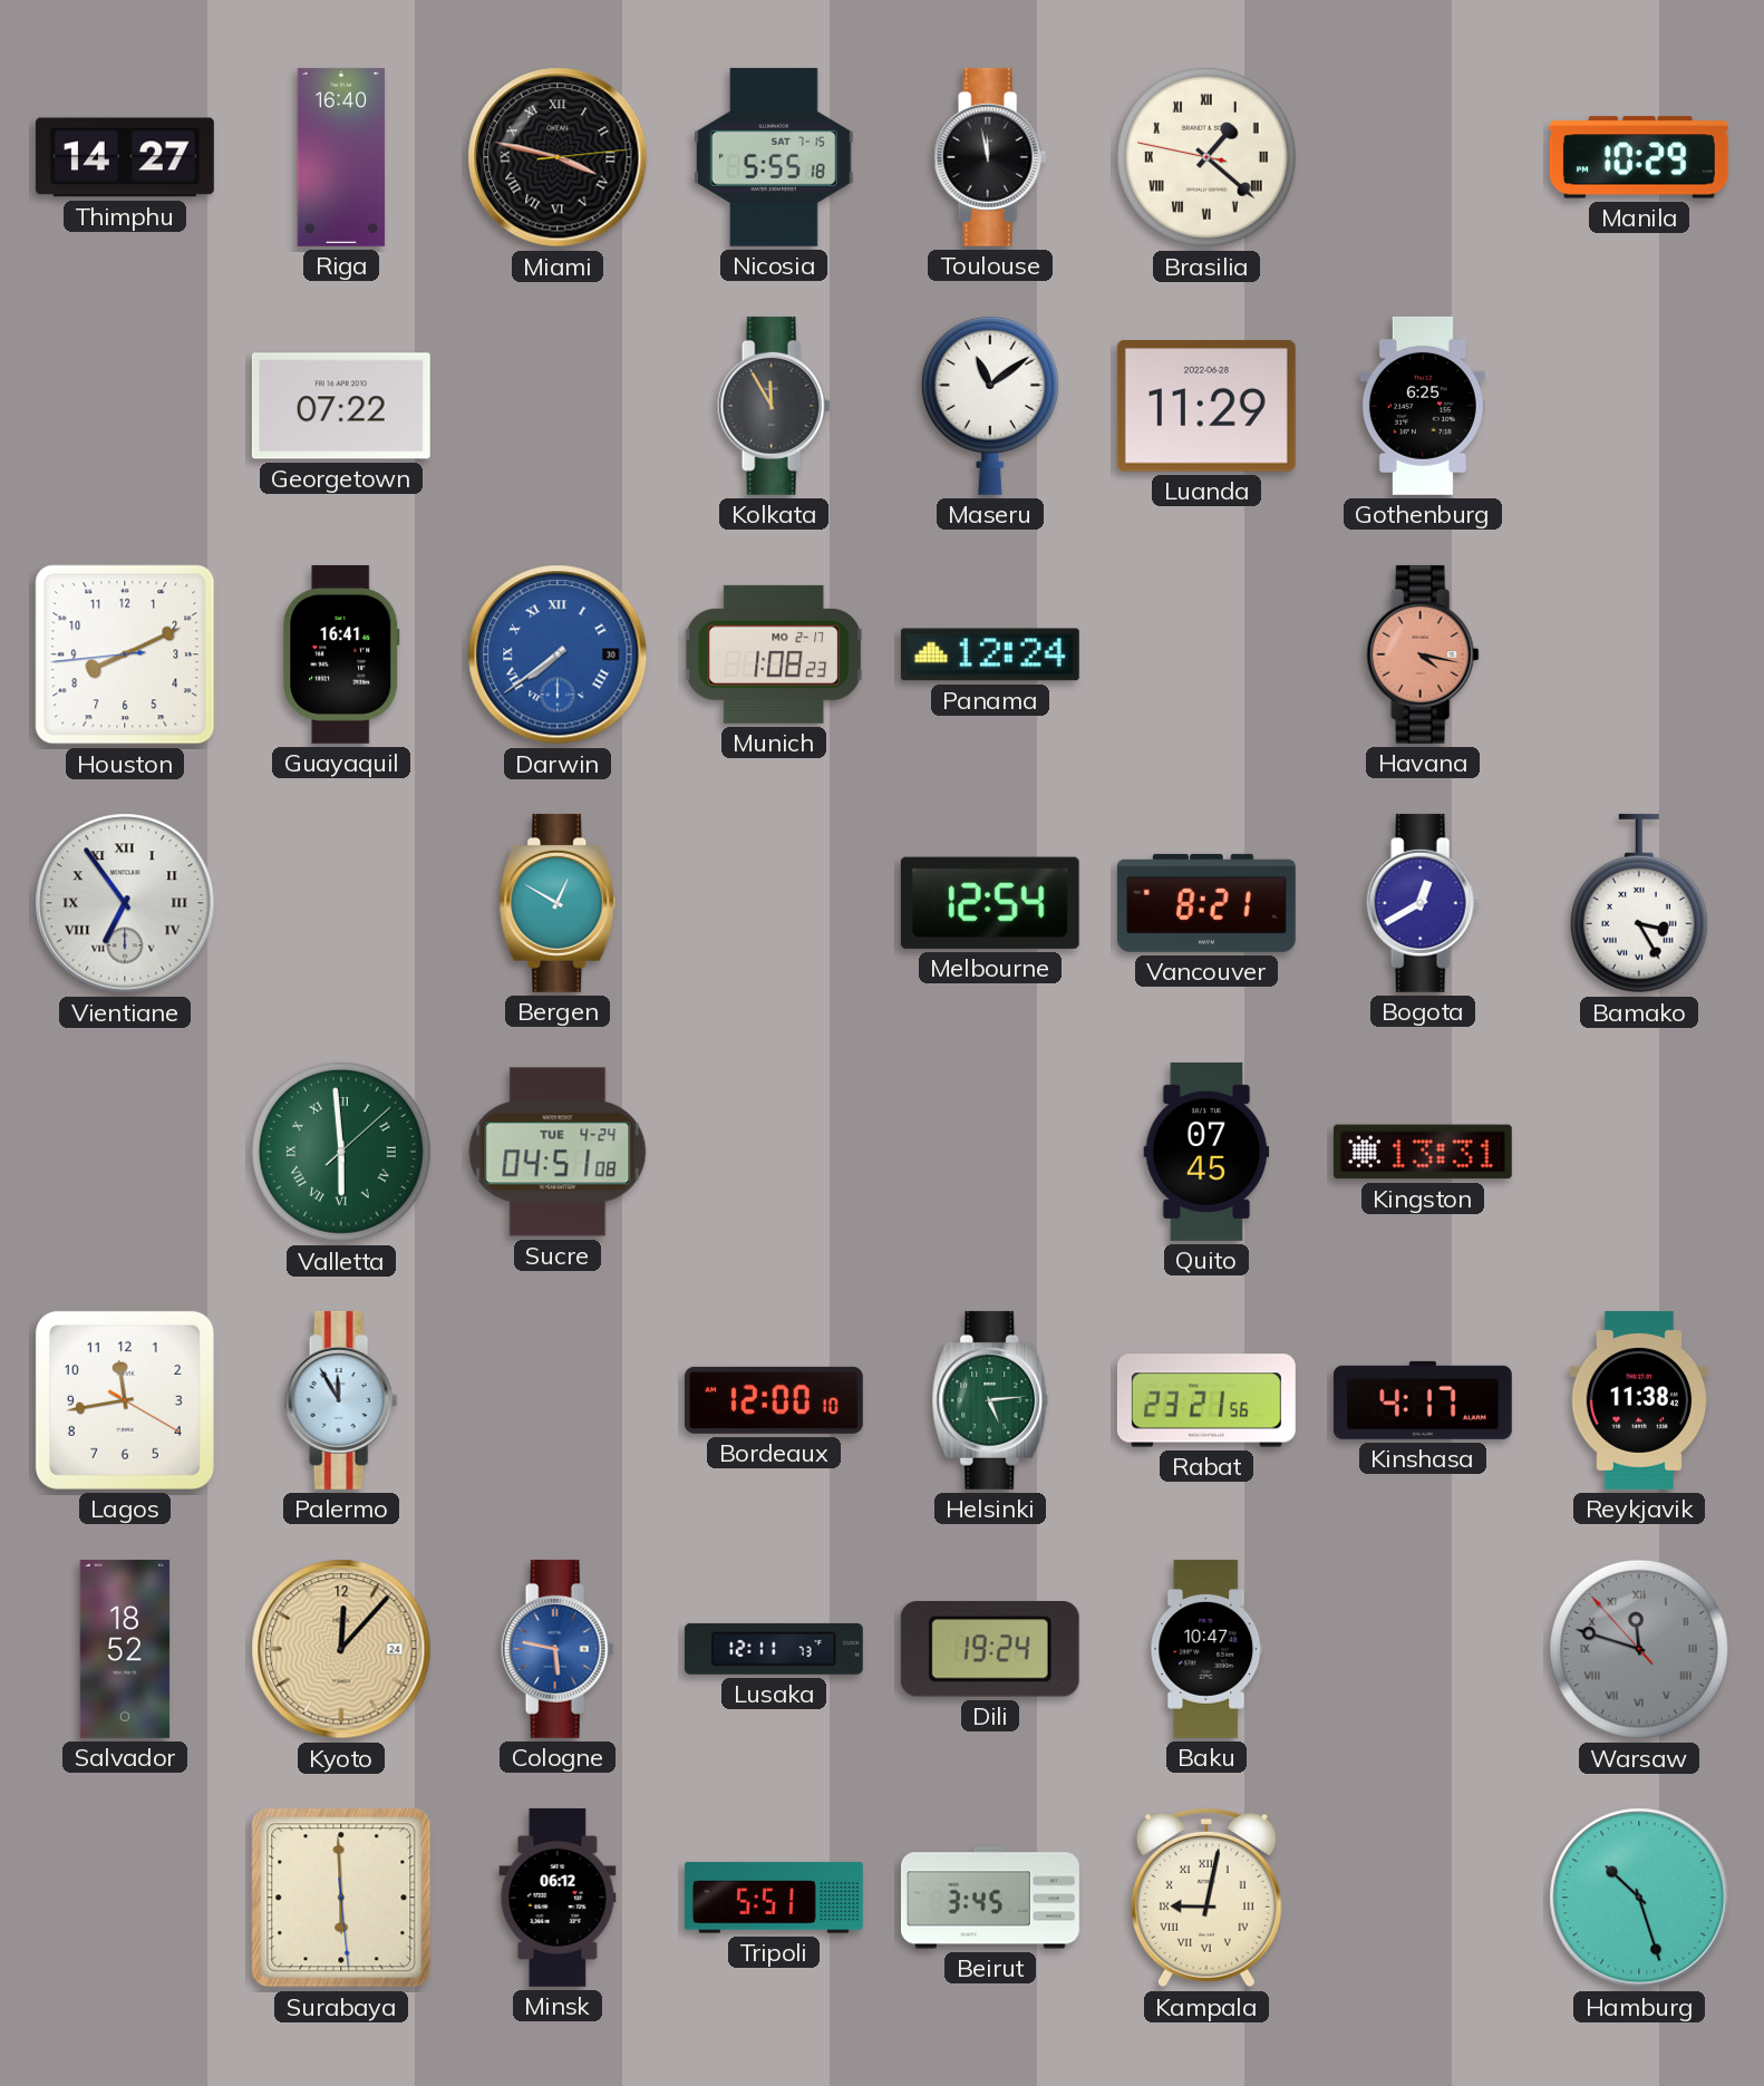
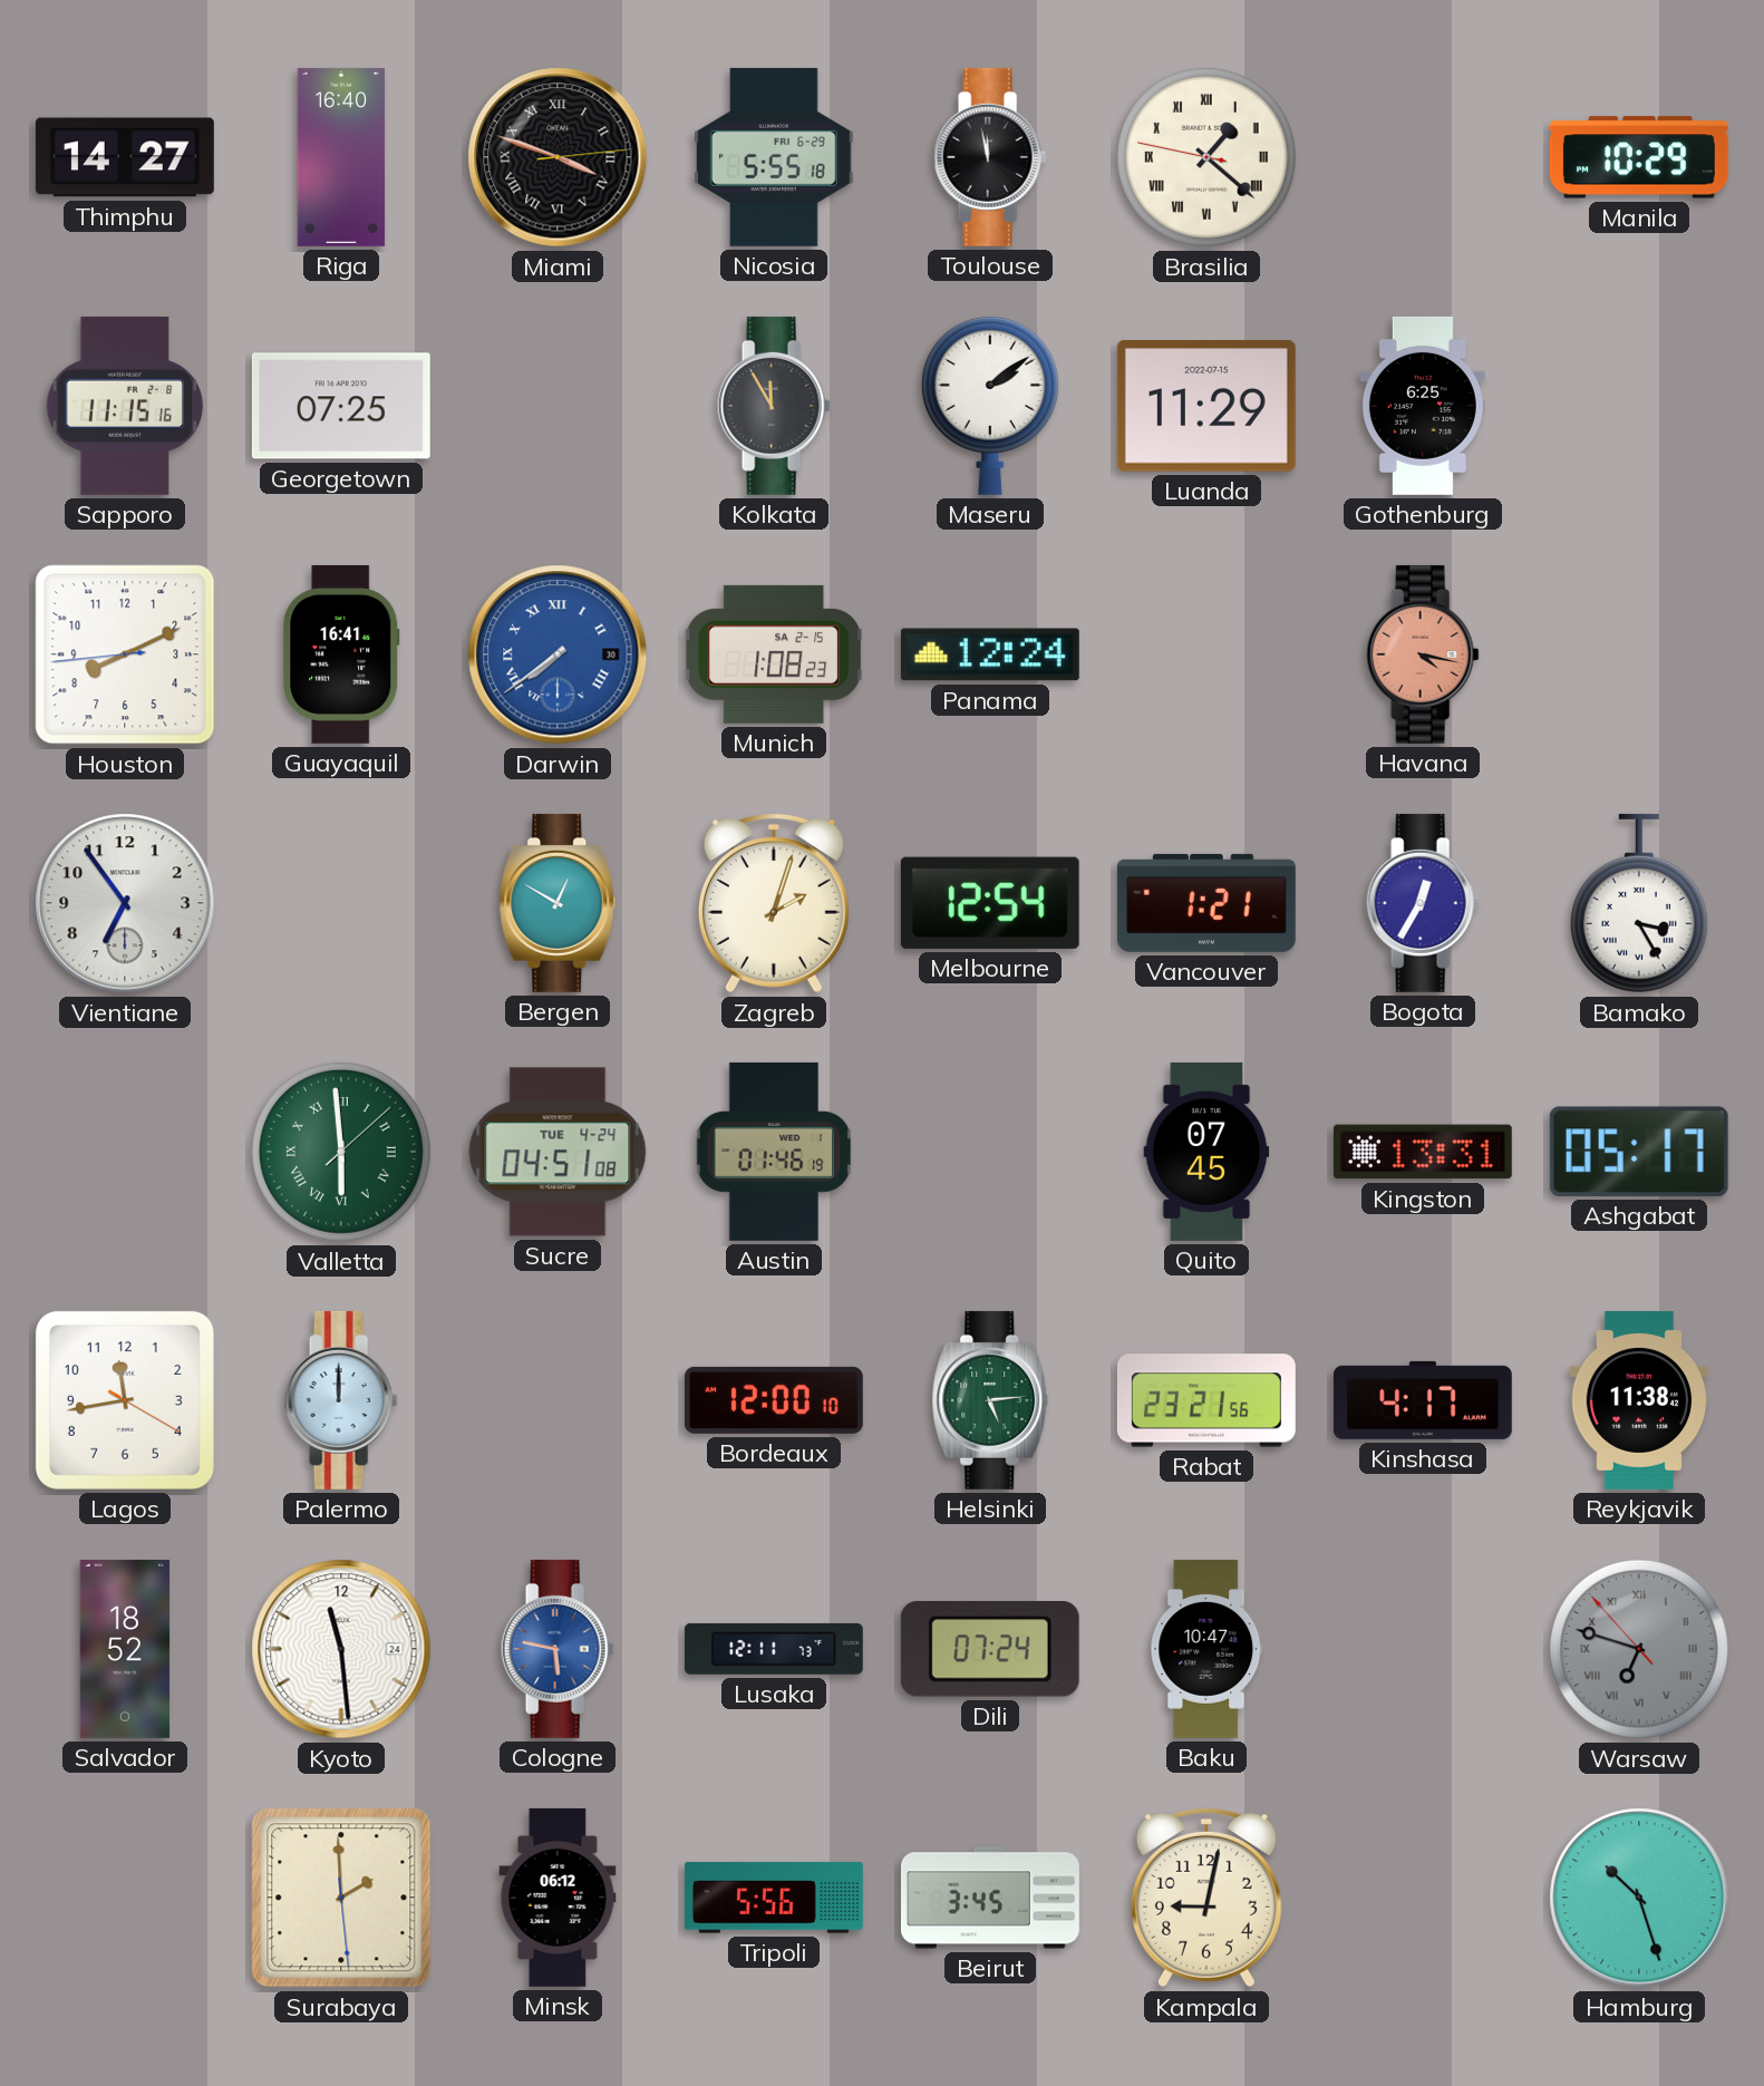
Miami: 3:47 -> 3:48
Nicosia date: SAT 7-15 -> FRI 6-29
Sapporo: none -> 11:15
Georgetown: 07:22 -> 07:25
Maseru: 11:09 -> 2:09
Luanda date: 2022-06-28 -> 2022-07-15
Munich date: MO 2-17 -> SA 2-15
Vientiane numerals: Roman -> Arabic
Zagreb: none -> 2:03
Vancouver: 8:21 -> 1:21
Bogota: 12:40 -> 12:35
Austin: none -> 01:46
Ashgabat: none -> 05:17
Palermo: 11:55 -> 12:00
Kyoto: 12:07 -> 11:29
Kyoto dial: champagne -> white
Dili: 19:24 -> 07:24
Warsaw: 11:47 -> 6:47
Surabaya: 5:59 -> 1:59
Tripoli: 5:51 -> 5:56
Kampala numerals: Roman -> Arabic
